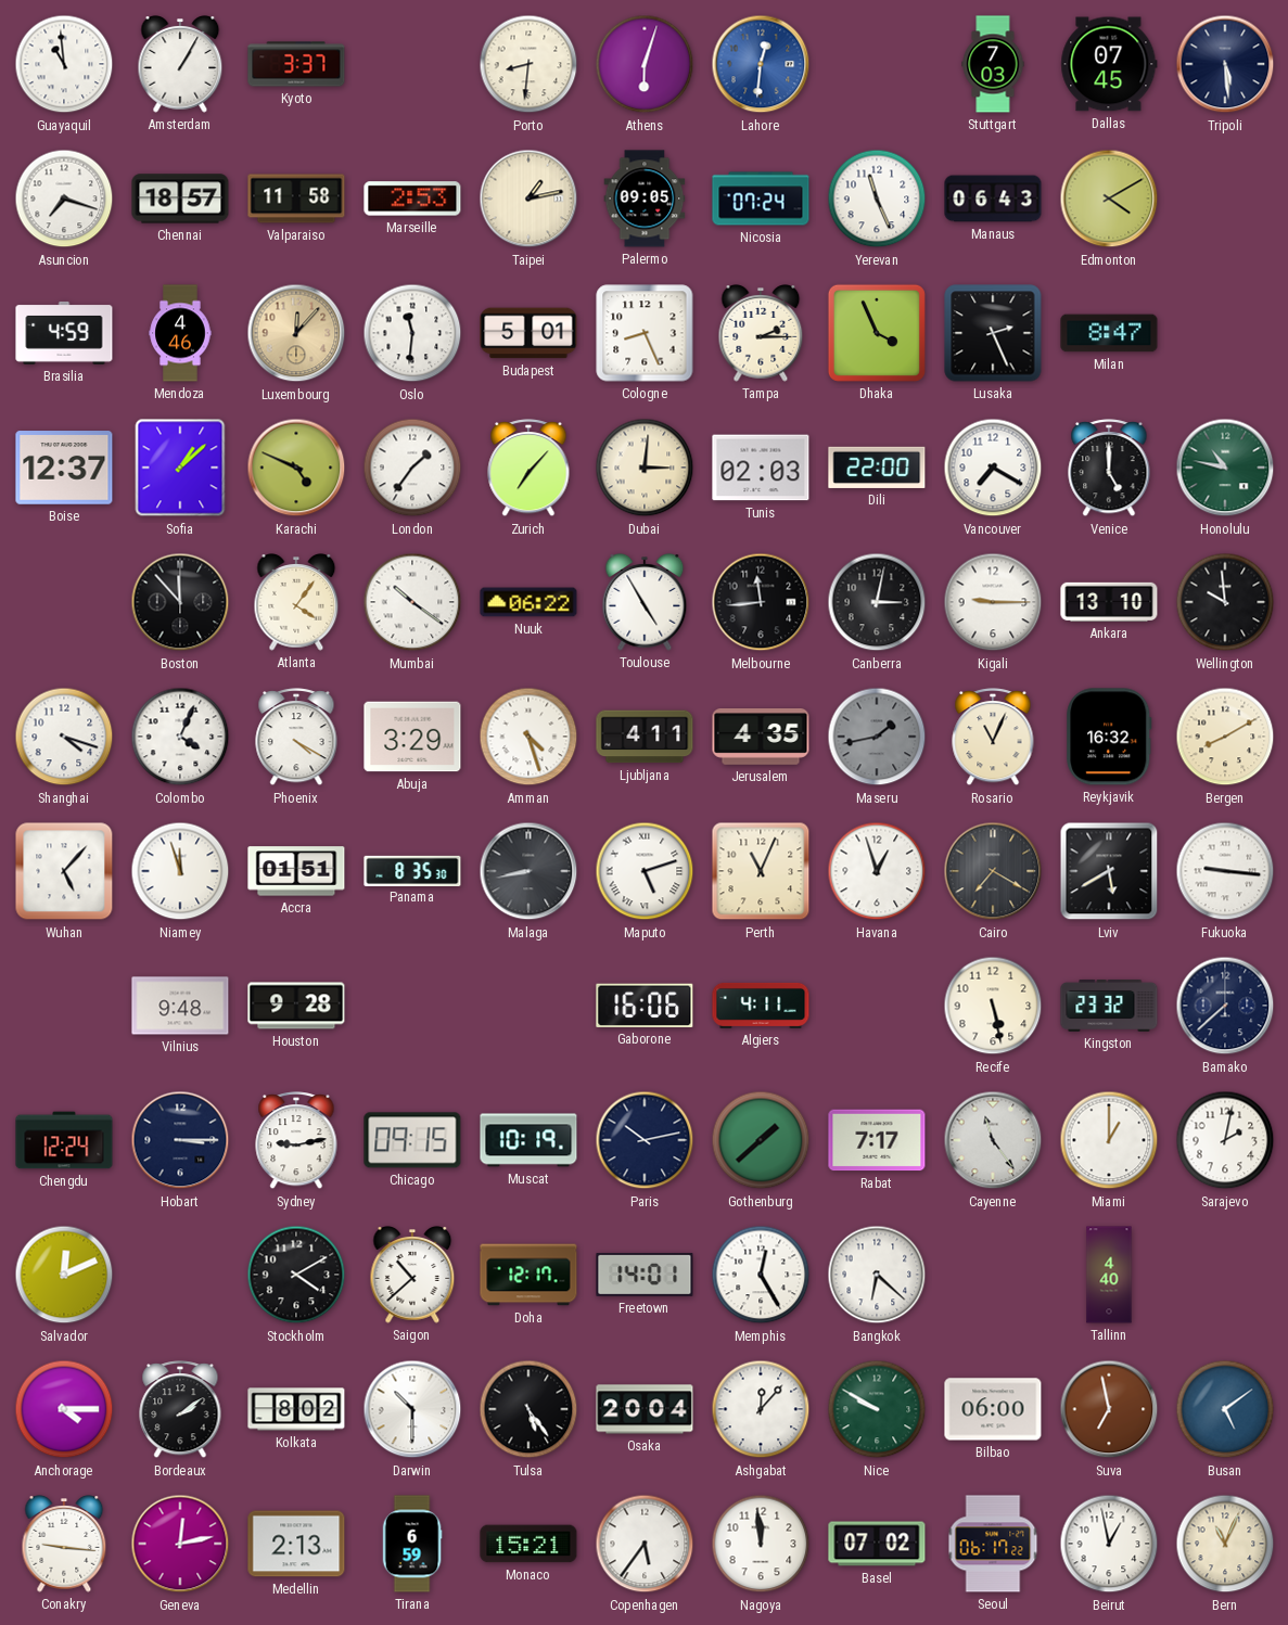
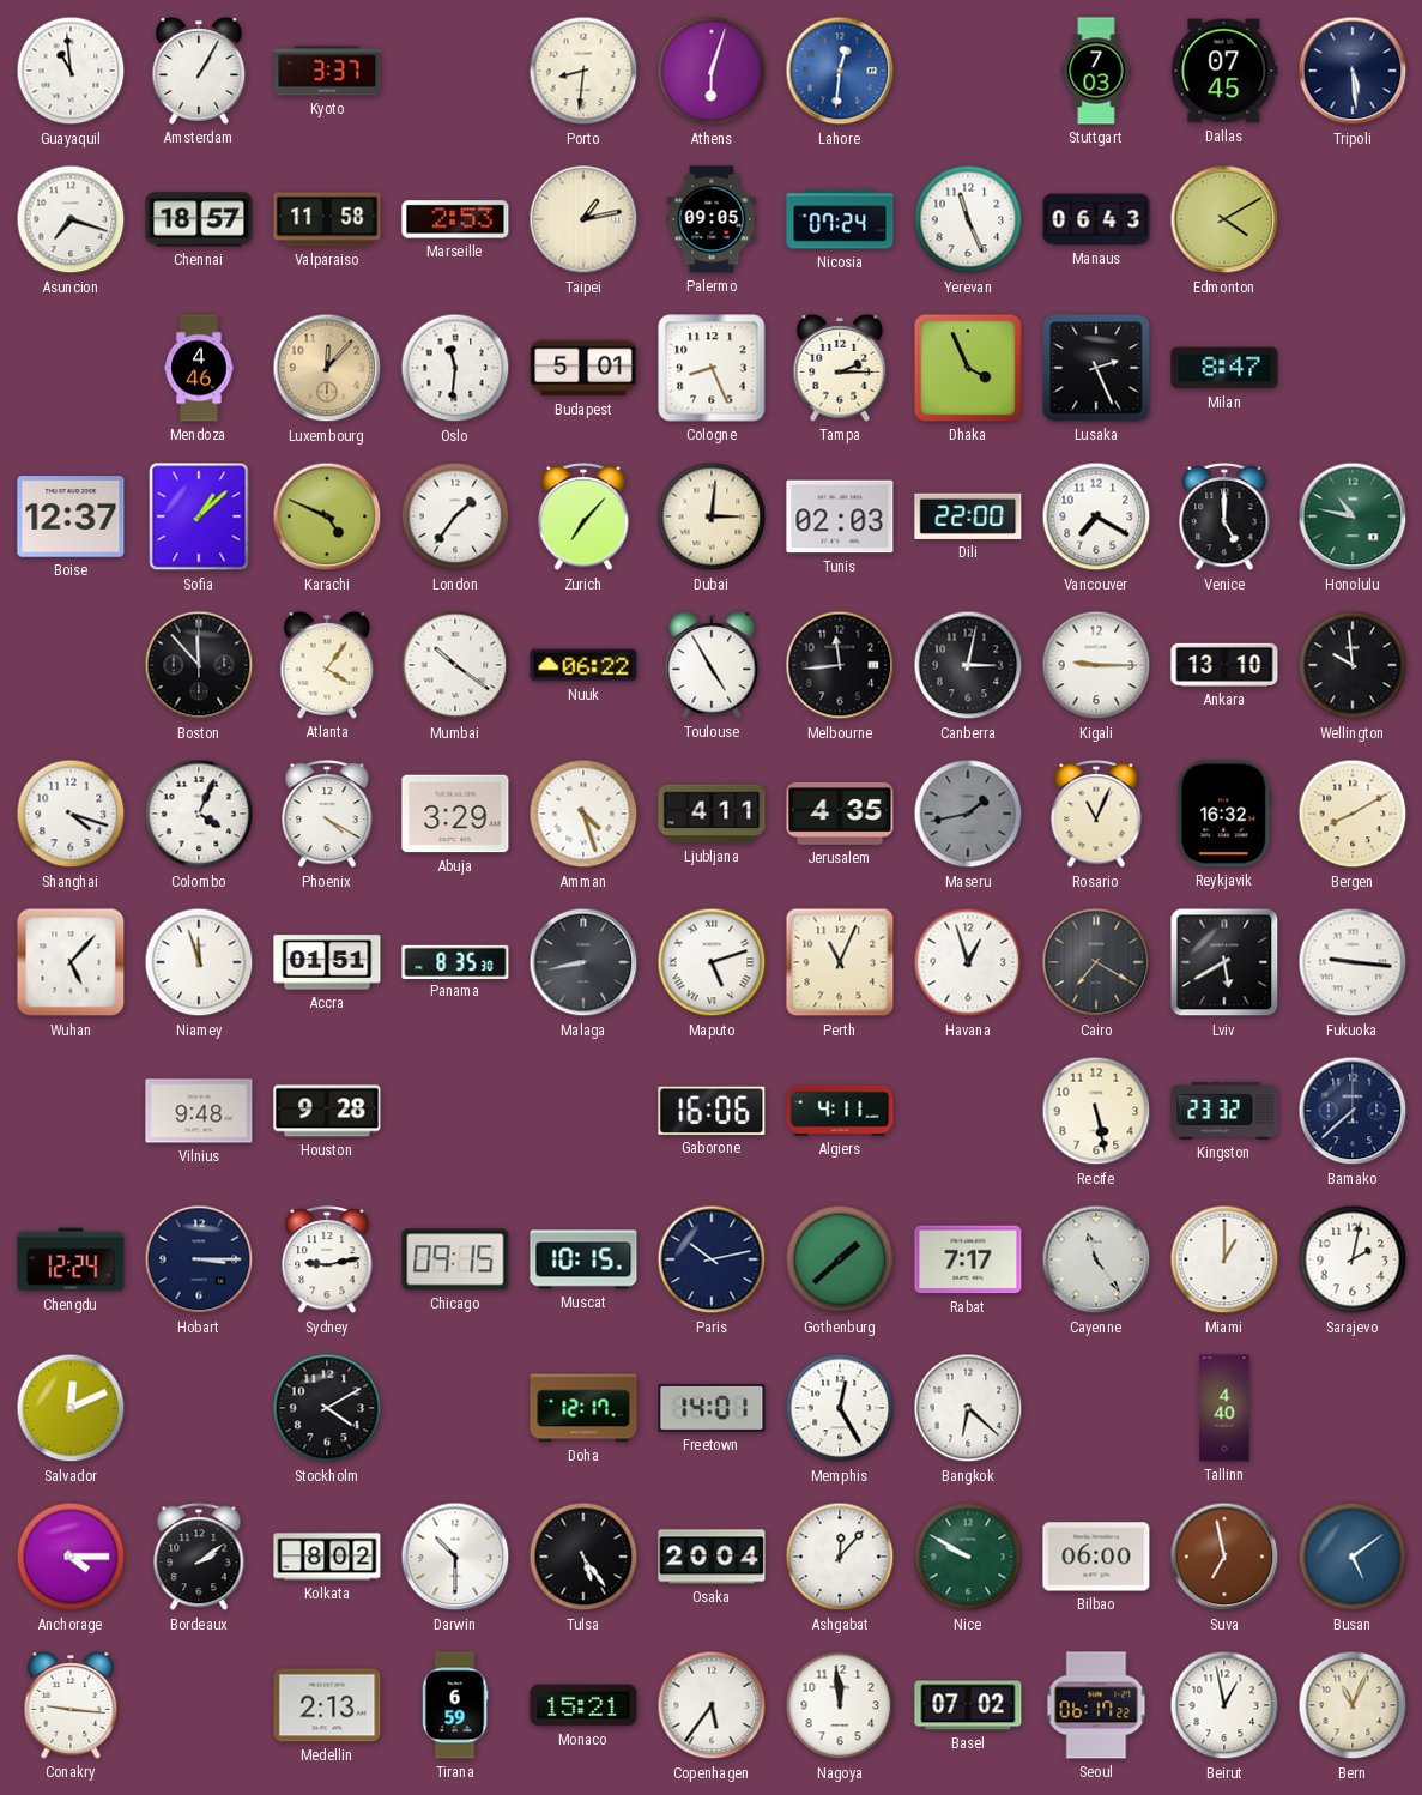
Brasilia: 4:59 -> none
Muscat: 10:19 -> 10:15
Saigon: 10:38 -> none
Geneva: 12:13 -> none
